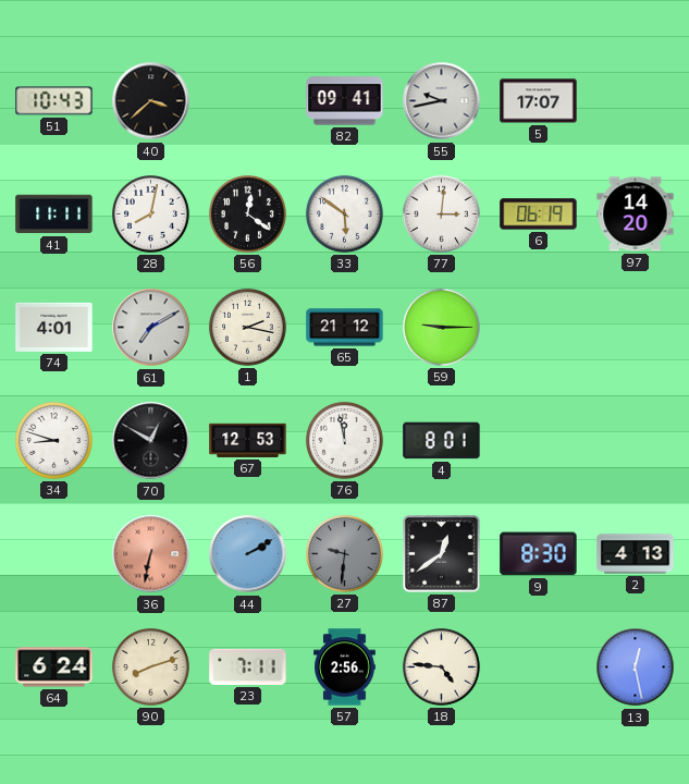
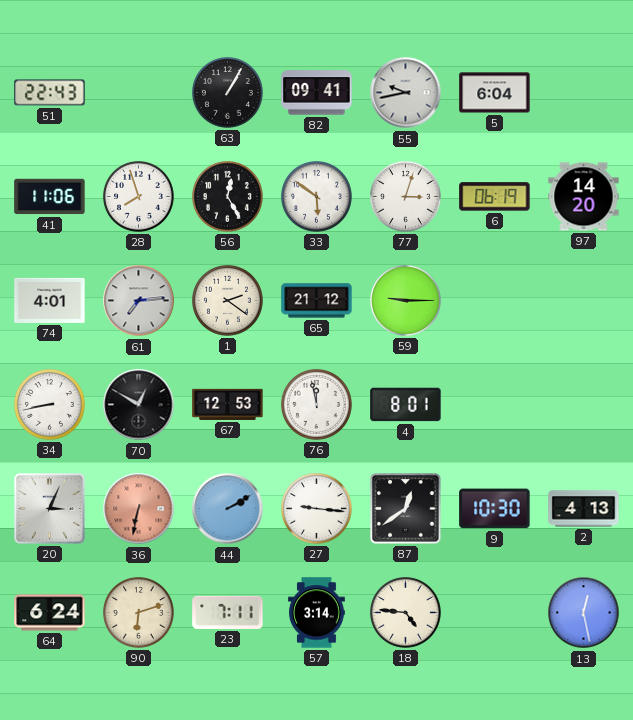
51: 10:43 -> 22:43
40: 3:38 -> none
63: none -> 1:05
5: 17:07 -> 6:04
41: 11:11 -> 11:06
28: 8:02 -> 7:57
56: 12:21 -> 12:25
77: 3:01 -> 3:03
61: 7:10 -> 7:14
1: 2:17 -> 2:21
34: 8:48 -> 8:43
20: none -> 3:04
27: 9:31 -> 9:16
27 dial: grey -> white
9: 8:30 -> 10:30
90: 8:12 -> 6:12
57: 2:56 -> 3:14
